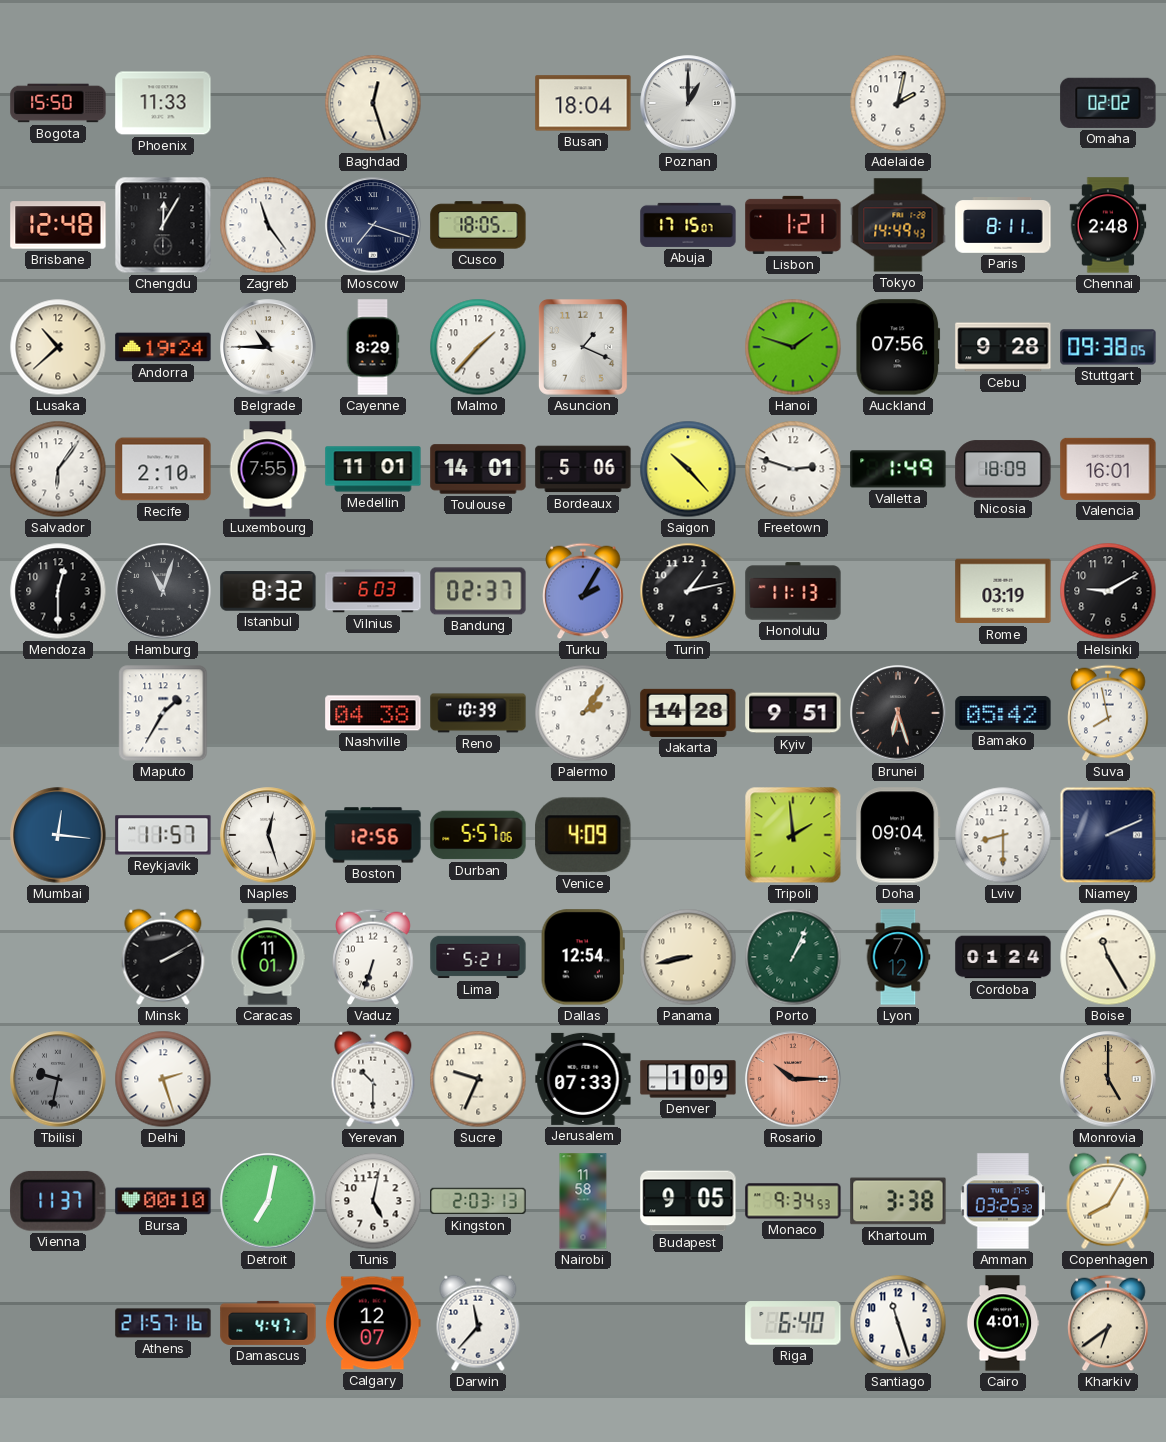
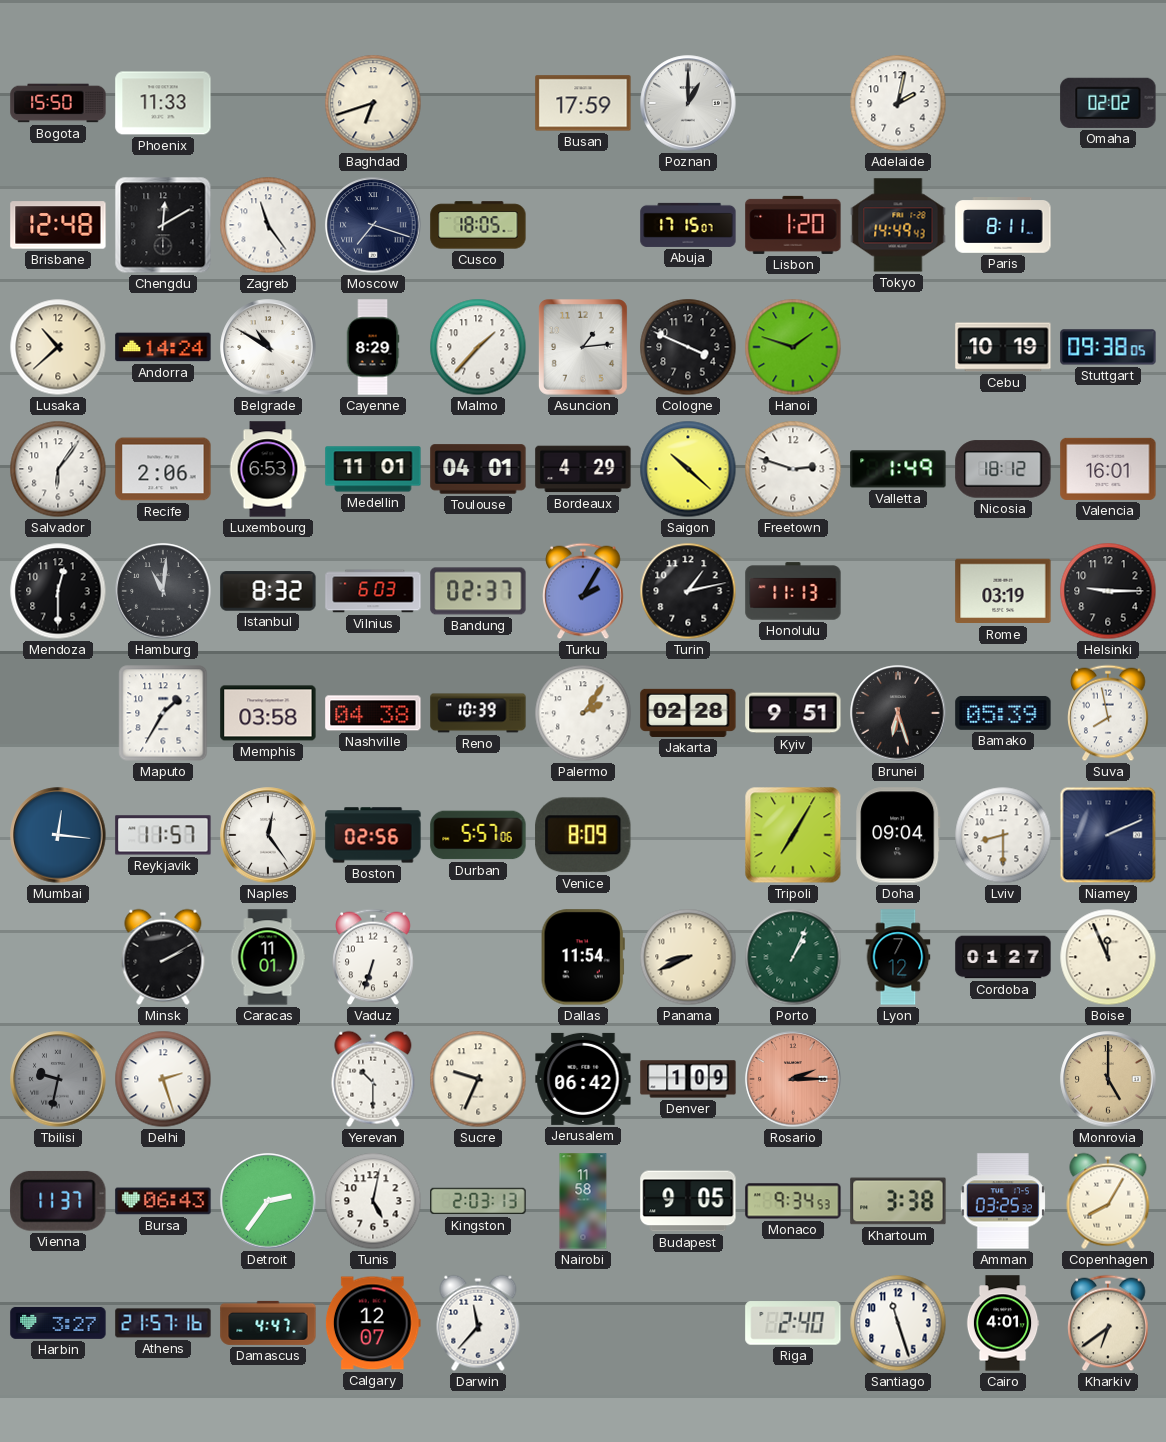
Baghdad: 12:27 -> 6:42
Busan: 18:04 -> 17:59
Chengdu: 12:05 -> 12:10
Lisbon: 1:21 -> 1:20
Chennai: 2:48 -> none
Andorra: 19:24 -> 14:24
Belgrade: 10:45 -> 10:50
Asuncion: 1:19 -> 1:14
Cologne: none -> 3:49
Auckland: 07:56 -> none
Cebu: 9:28 -> 10:19
Recife: 2:10 -> 2:06
Luxembourg: 7:55 -> 6:53
Toulouse: 14:01 -> 04:01
Bordeaux: 5:06 -> 4:29
Saigon: 10:23 -> 10:22
Nicosia: 18:09 -> 18:12
Hamburg: 11:03 -> 11:01
Helsinki: 9:10 -> 9:15
Memphis: none -> 03:58
Jakarta: 14:28 -> 02:28
Bamako: 05:42 -> 05:39
Naples: 12:27 -> 12:24
Boston: 12:56 -> 02:56
Venice: 4:09 -> 8:09
Tripoli: 1:59 -> 7:05
Lima: 5:21 -> none
Dallas: 12:54 -> 11:54
Panama: 8:43 -> 8:41
Cordoba: 01:24 -> 01:27
Boise: 11:25 -> 11:56
Jerusalem: 07:33 -> 06:42
Rosario: 10:15 -> 2:15
Bursa: 00:10 -> 06:43
Detroit: 7:02 -> 2:36
Harbin: none -> 3:27
Riga: 6:40 -> 2:40
